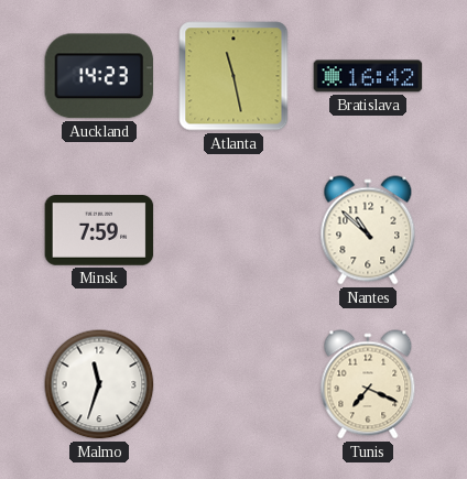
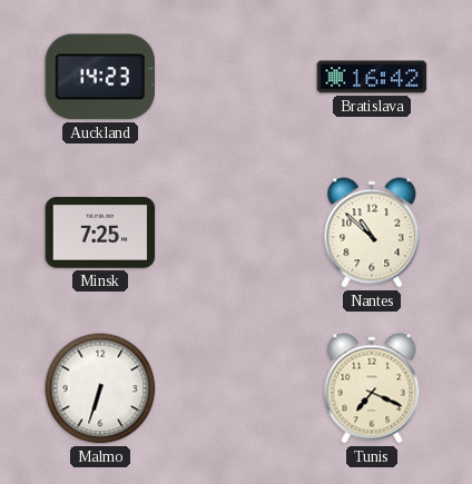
Atlanta: 11:28 -> none
Minsk: 7:59 -> 7:25
Malmo: 11:33 -> 6:33
